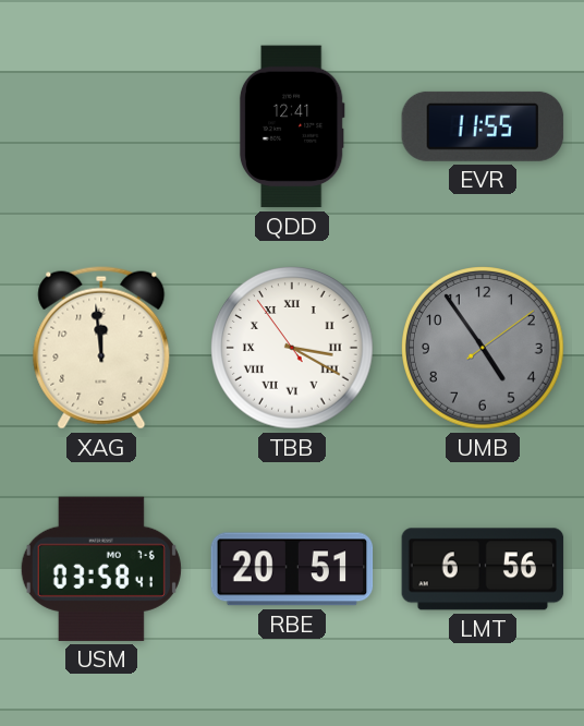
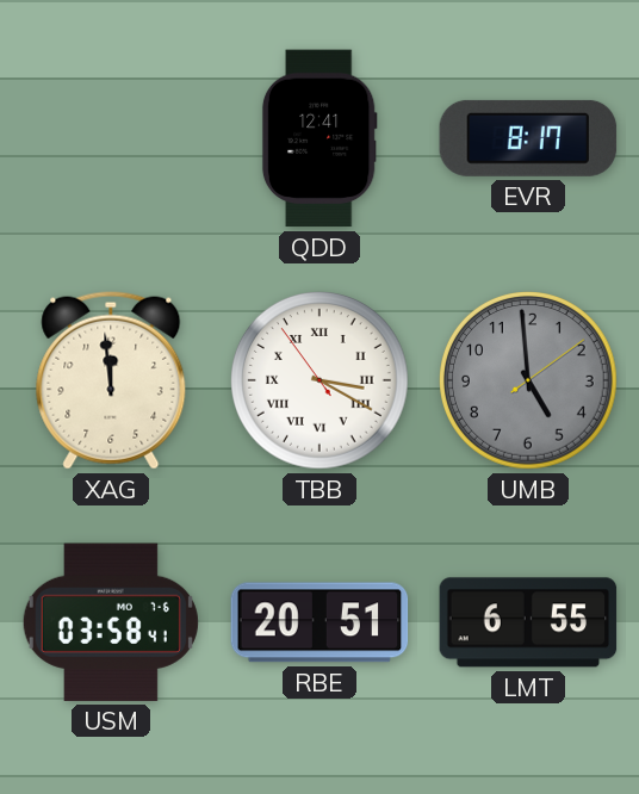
EVR: 11:55 -> 8:17
UMB: 4:54 -> 4:59
LMT: 6:56 -> 6:55
